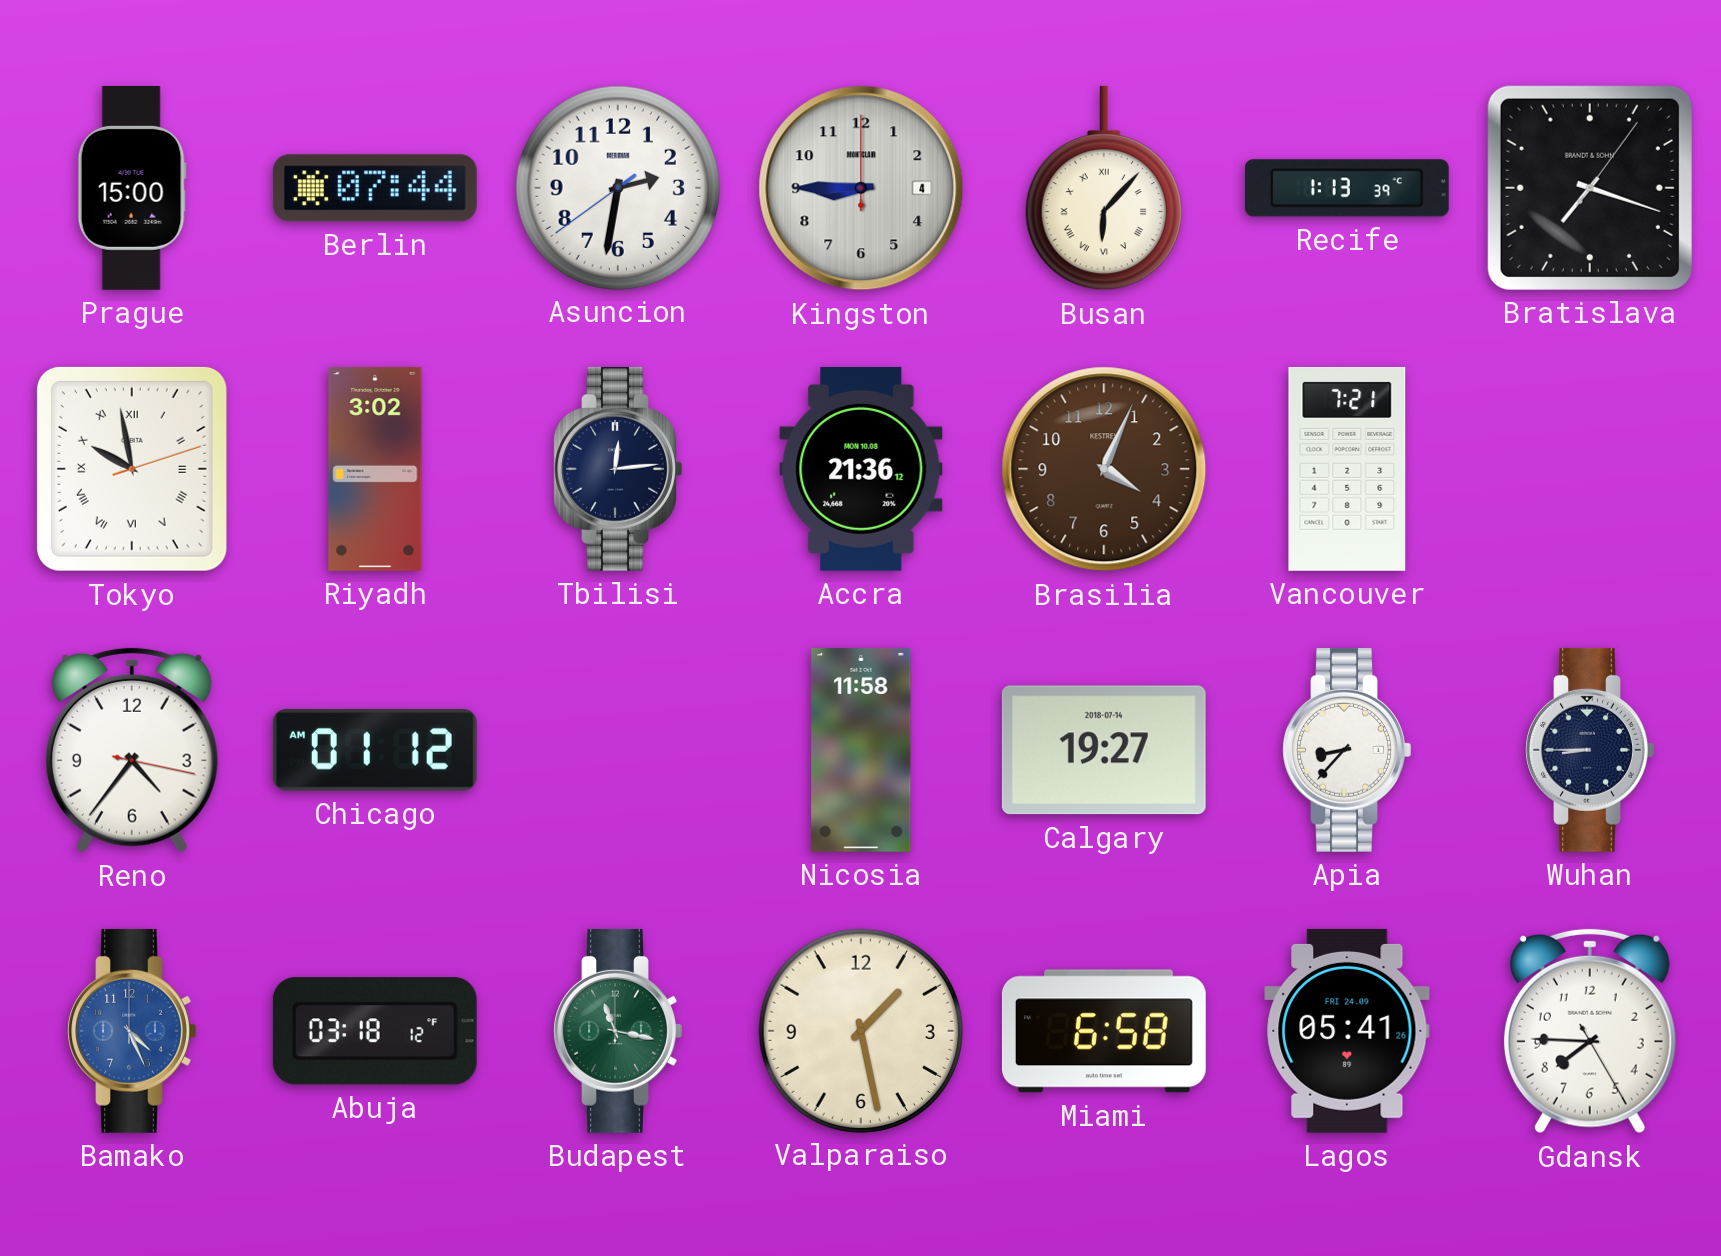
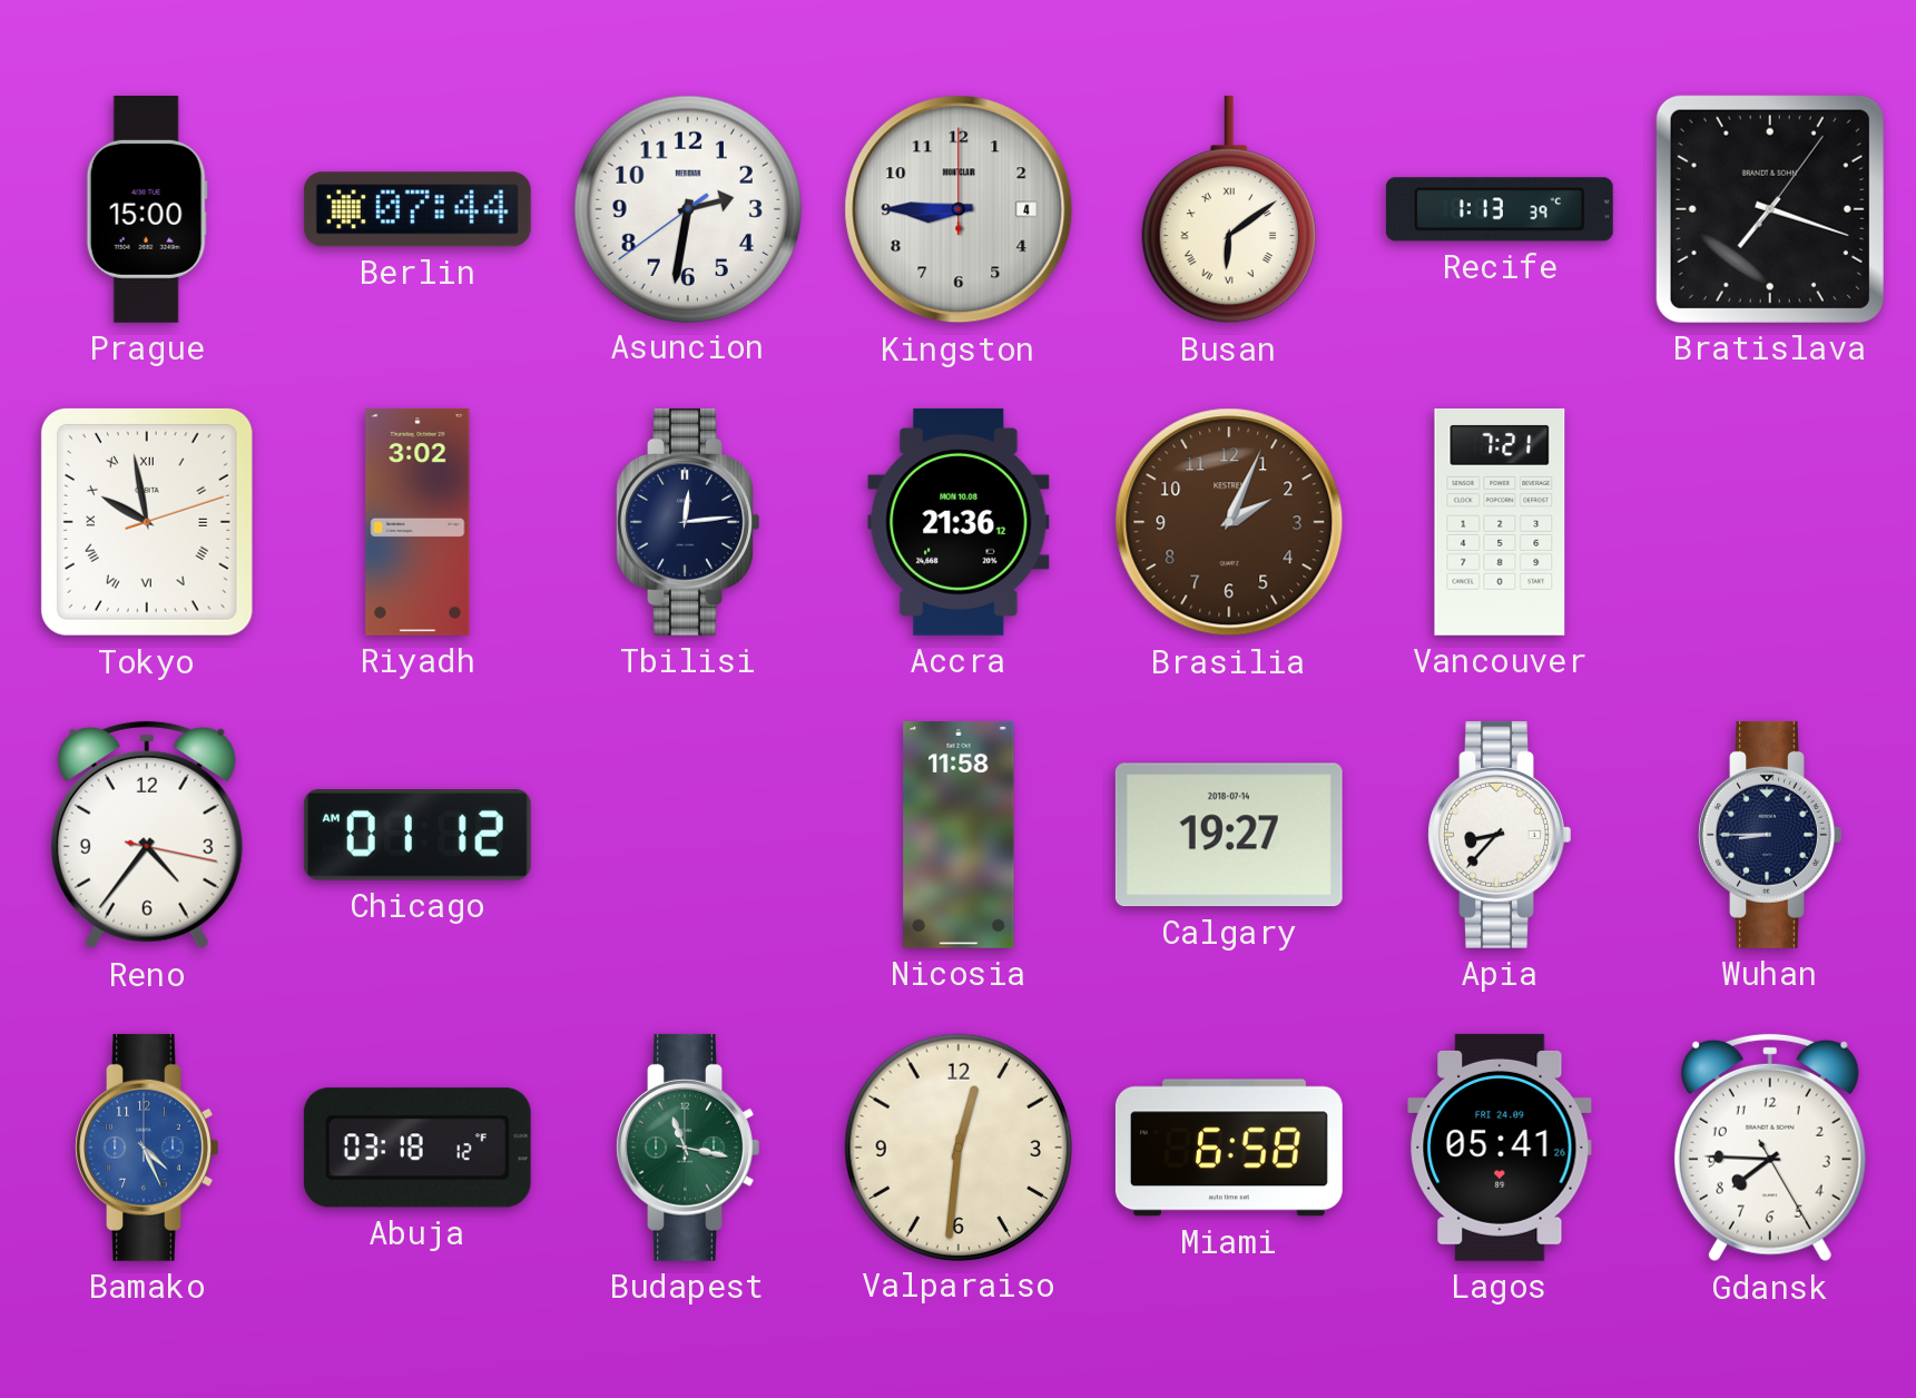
Busan: 6:07 -> 6:09
Brasilia: 4:04 -> 2:04
Valparaiso: 1:28 -> 12:31
